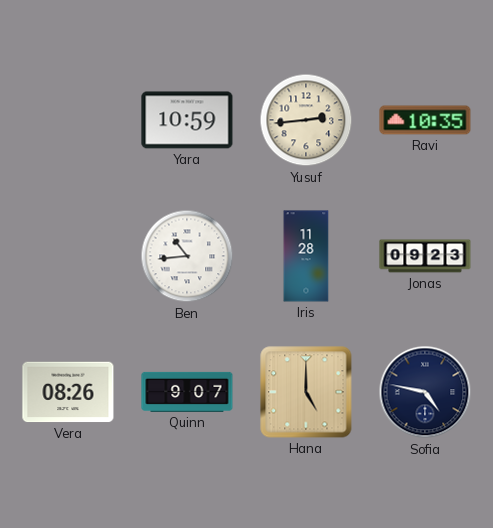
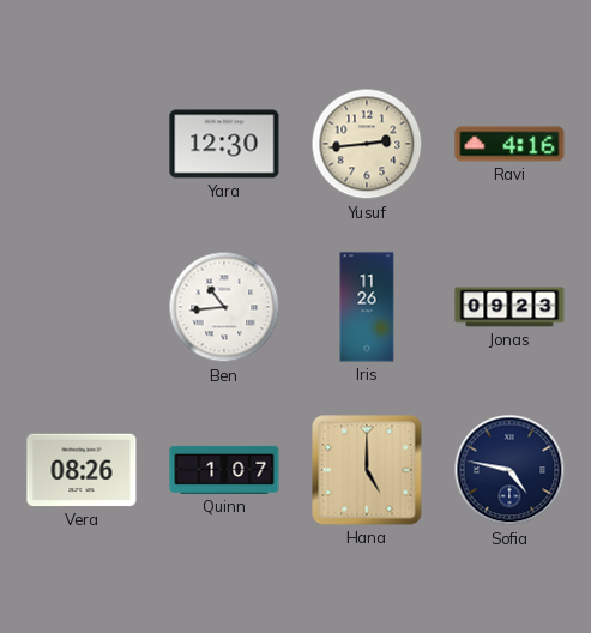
Yara: 10:59 -> 12:30
Ravi: 10:35 -> 4:16
Iris: 11:28 -> 11:26
Quinn: 9:07 -> 1:07
